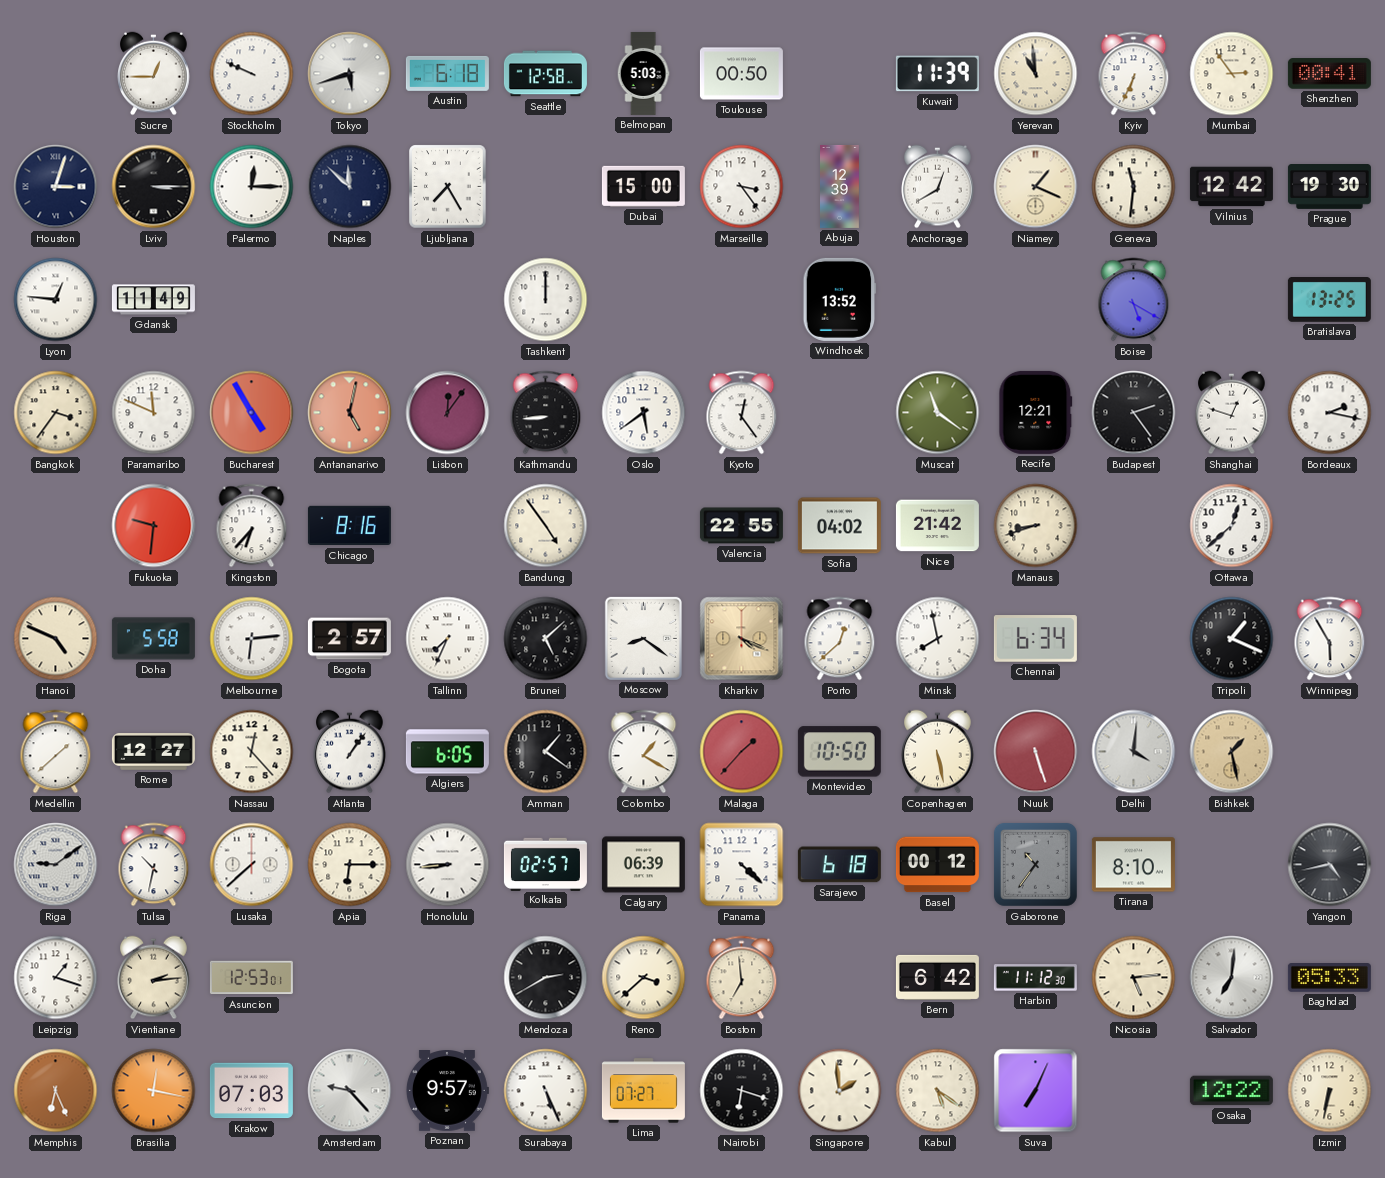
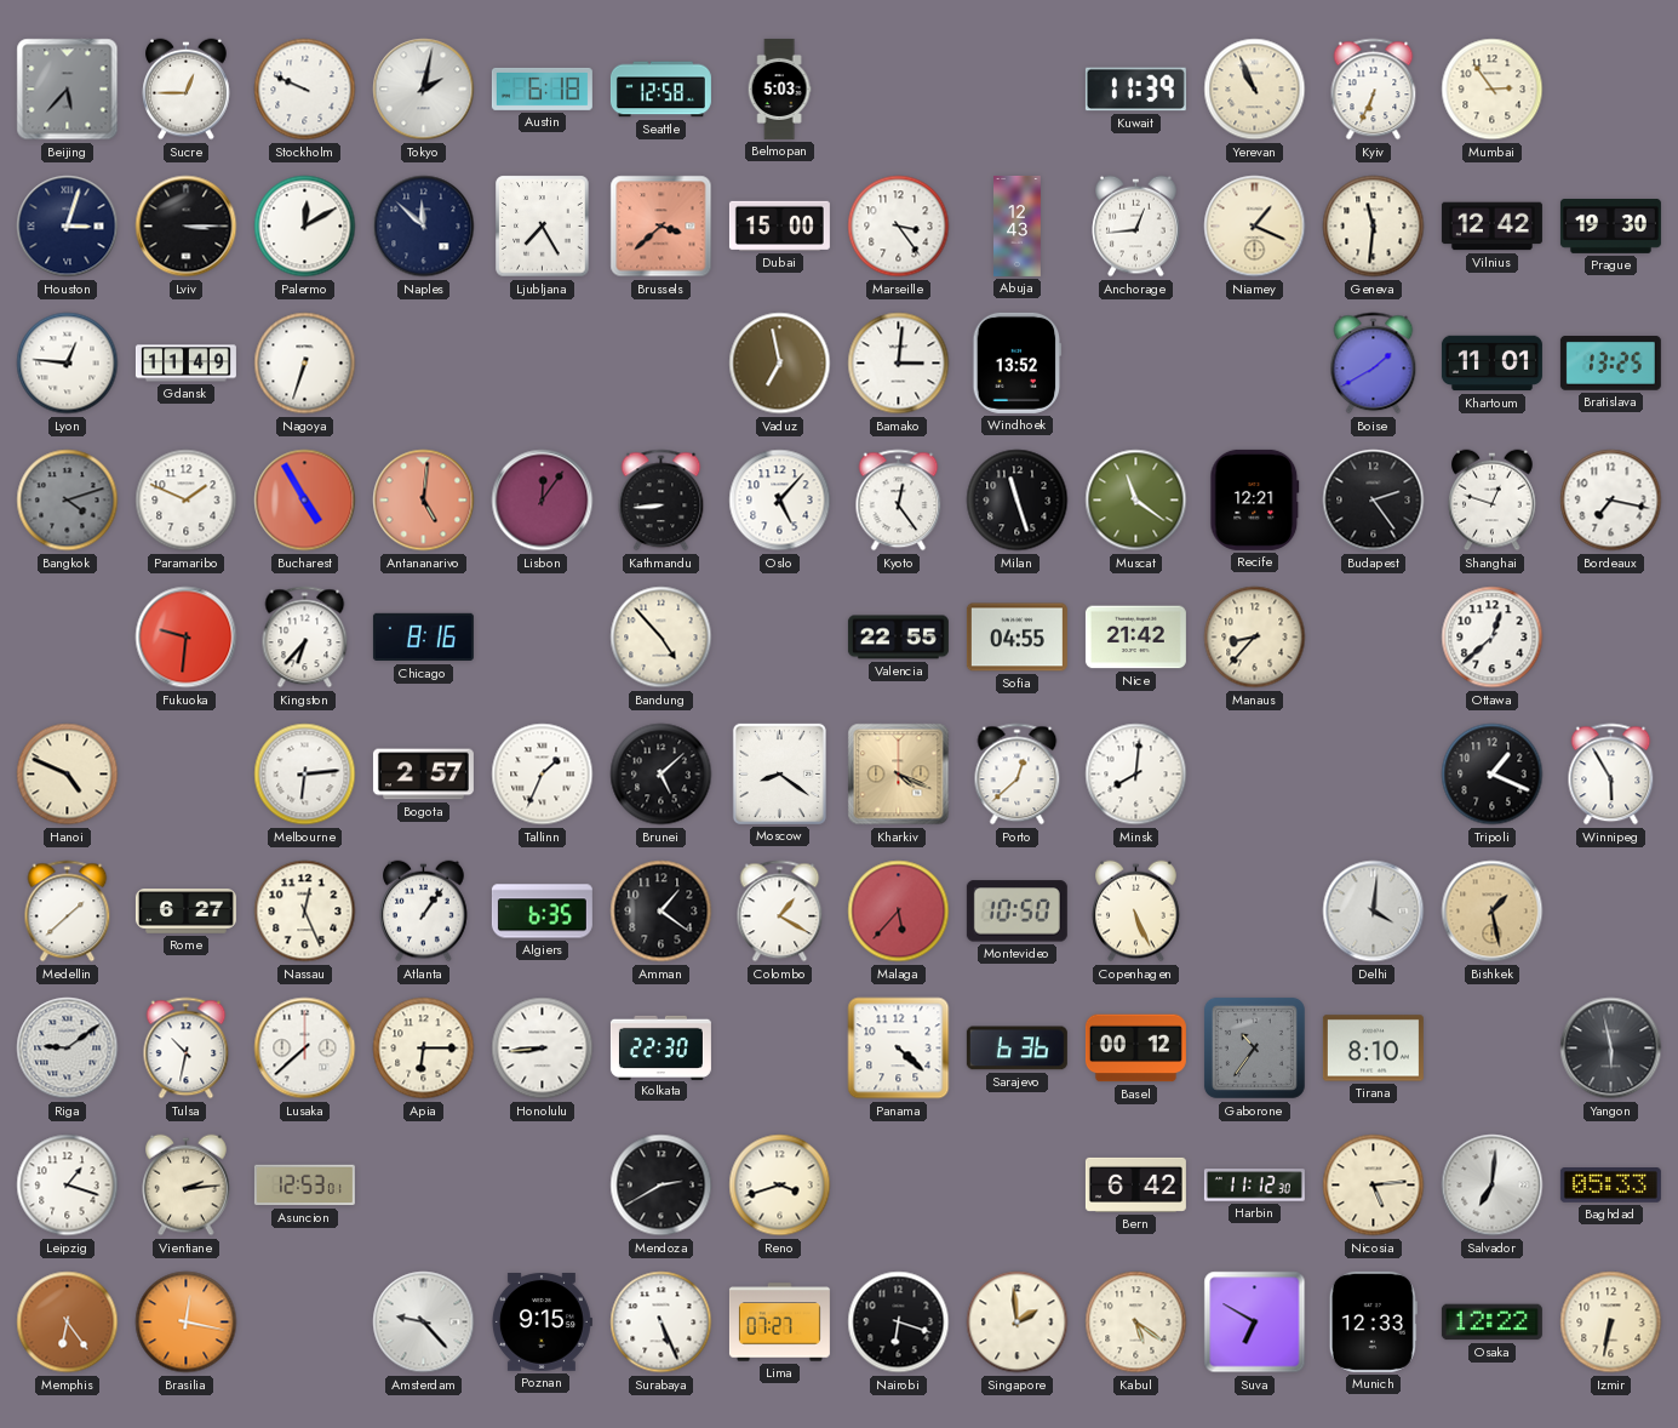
Beijing: none -> 5:37
Tokyo: 5:42 -> 2:02
Toulouse: 00:50 -> none
Yerevan: 10:59 -> 10:56
Shenzhen: 00:41 -> none
Palermo: 12:15 -> 12:10
Brussels: none -> 3:38
Abuja: 12:39 -> 12:43
Anchorage: 12:40 -> 12:44
Nagoya: none -> 6:33
Tashkent: 12:00 -> none
Vaduz: none -> 6:58
Bamako: none -> 3:01
Boise: 5:20 -> 1:40
Khartoum: none -> 11:01
Bangkok: 3:36 -> 4:12
Bangkok dial: cream -> grey
Paramaribo: 11:49 -> 1:49
Antananarivo: 5:02 -> 5:01
Oslo: 5:39 -> 5:07
Milan: none -> 11:27
Bordeaux: 2:17 -> 7:17
Bandung: 4:54 -> 4:53
Sofia: 04:02 -> 04:55
Manaus: 8:42 -> 8:37
Doha: 5:58 -> none
Tallinn: 7:34 -> 1:34
Minsk: 7:58 -> 8:01
Chennai: 6:34 -> none
Rome: 12:27 -> 6:27
Nassau: 12:23 -> 12:26
Algiers: 6:05 -> 6:35
Malaga: 1:37 -> 5:37
Copenhagen: 5:28 -> 5:26
Nuuk: 5:27 -> none
Kolkata: 02:57 -> 22:30
Calgary: 06:39 -> none
Sarajevo: 6:18 -> 6:36
Yangon: 4:43 -> 5:58
Reno: 3:38 -> 3:42
Boston: 6:59 -> none
Memphis: 6:26 -> 6:24
Krakow: 07:03 -> none
Poznan: 9:57 -> 9:15
Suva: 7:04 -> 6:50
Munich: none -> 12:33
